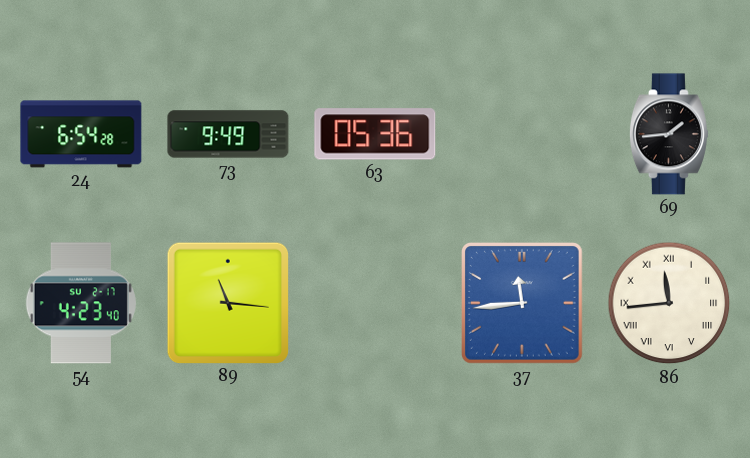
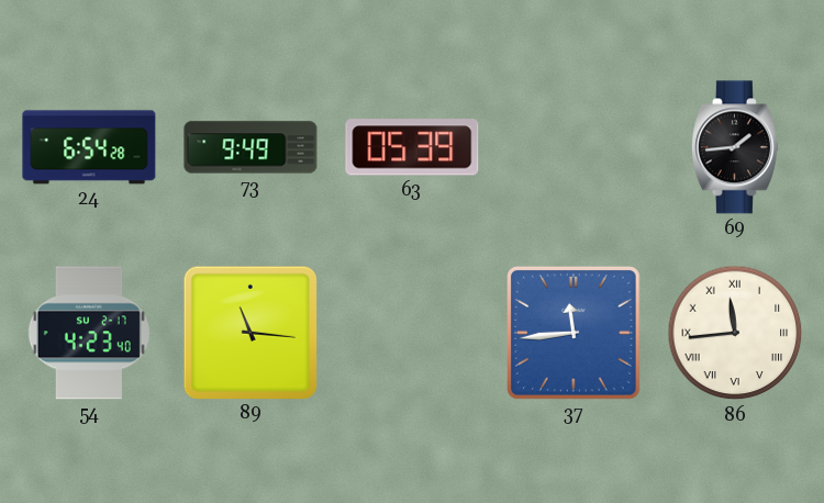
63: 05:36 -> 05:39
